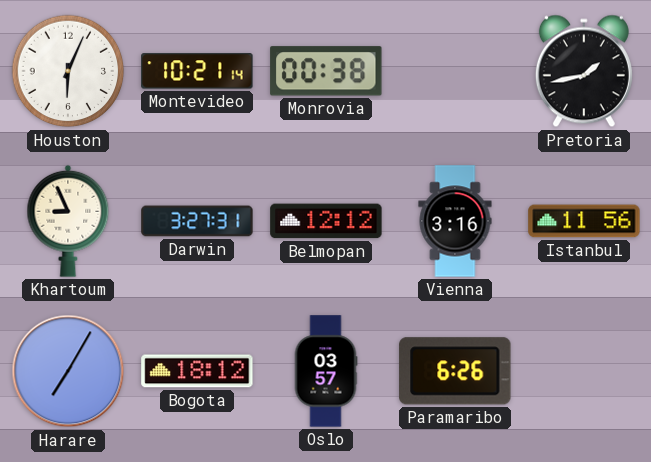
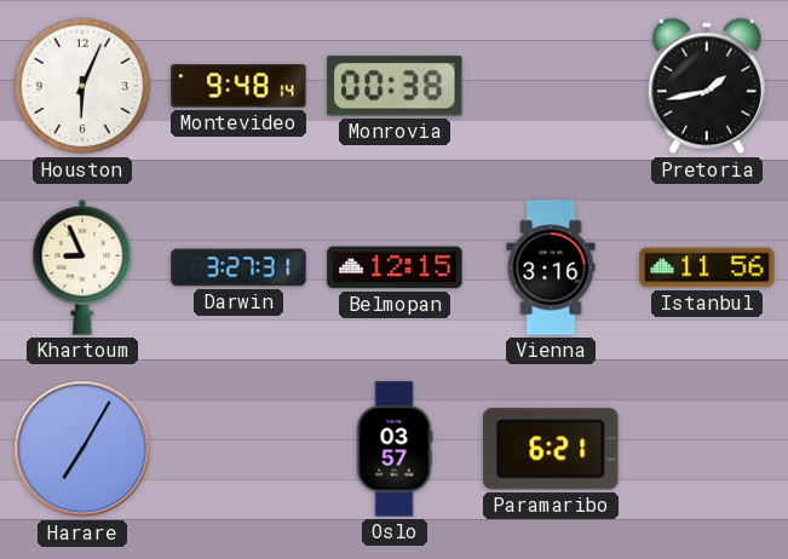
Montevideo: 10:21 -> 9:48
Belmopan: 12:12 -> 12:15
Bogota: 18:12 -> none
Paramaribo: 6:26 -> 6:21
